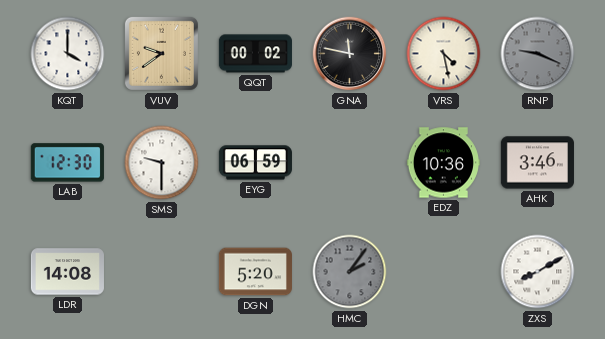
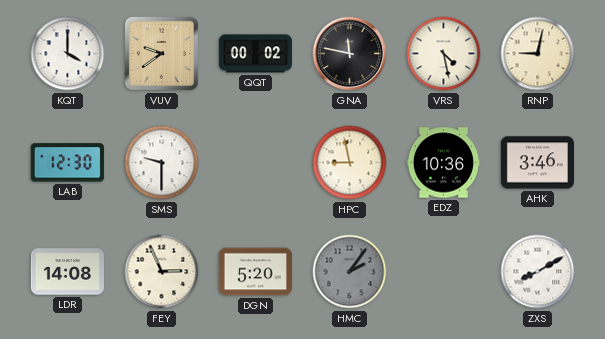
RNP: 9:19 -> 9:02
RNP dial: grey -> cream
EYG: 06:59 -> none
HPC: none -> 8:58
FEY: none -> 2:56
